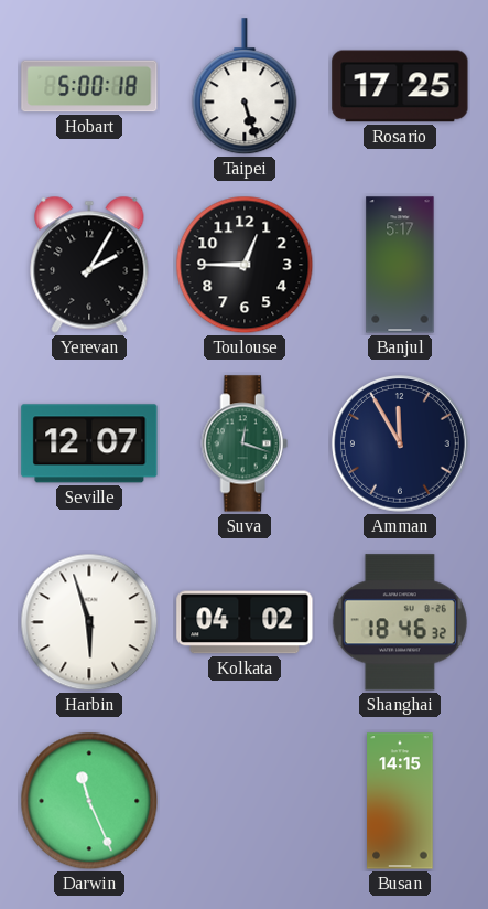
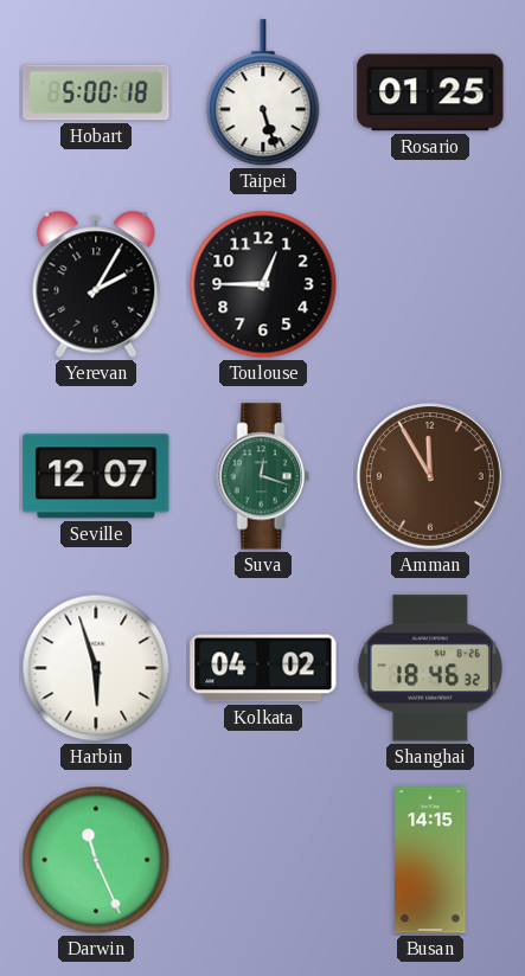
Rosario: 17:25 -> 01:25
Banjul: 5:17 -> none
Amman dial: navy -> brown
